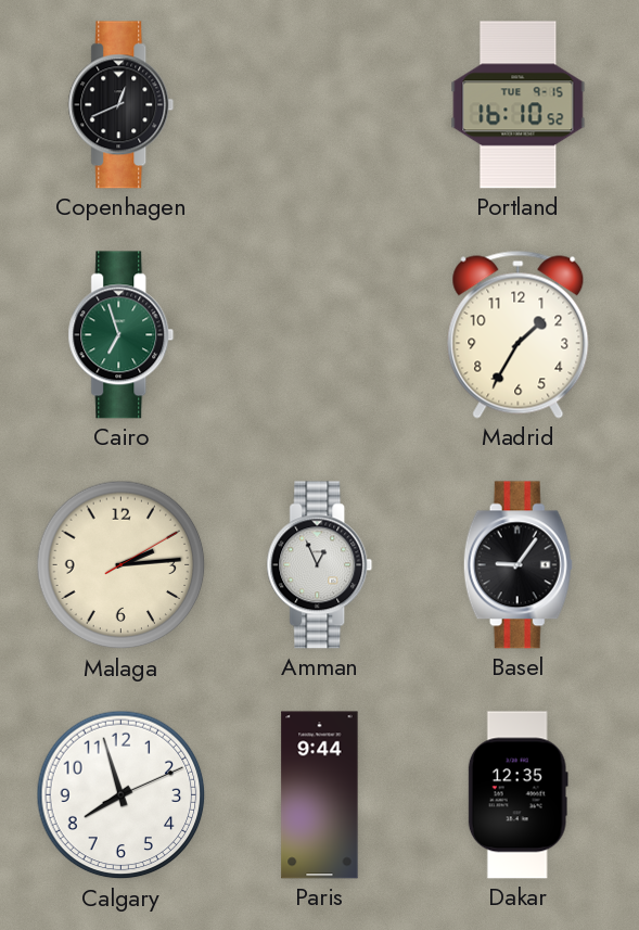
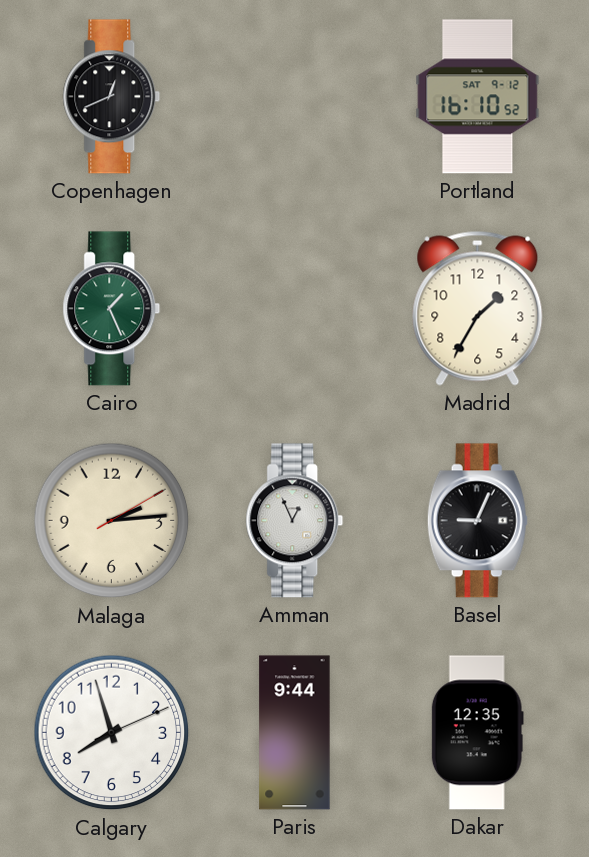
Portland date: TUE 9-15 -> SAT 9-12
Cairo: 6:57 -> 1:26
Basel: 9:06 -> 9:04
